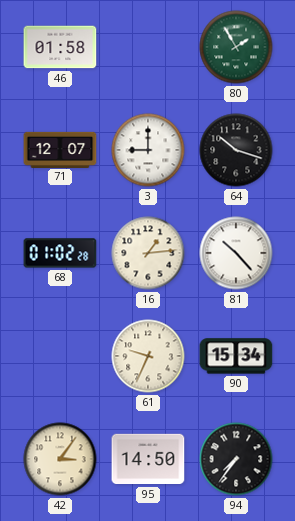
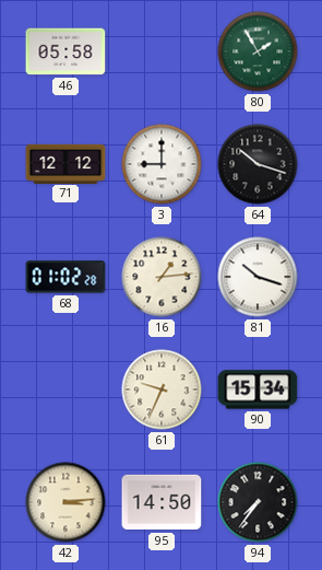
46: 01:58 -> 05:58
71: 12:07 -> 12:12
81: 10:23 -> 10:18
42: 3:06 -> 3:14
